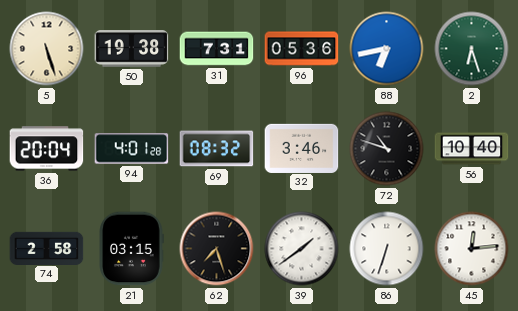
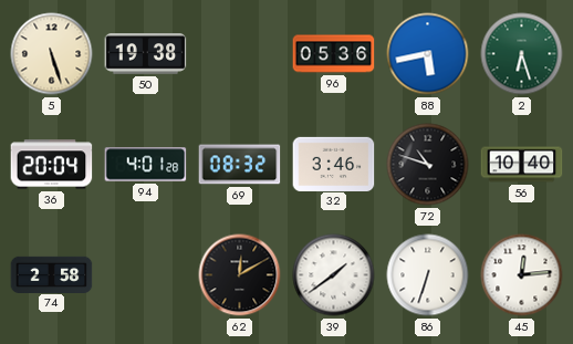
31: 7:31 -> none
88: 6:43 -> 5:43
21: 03:15 -> none
62: 7:27 -> 12:10
